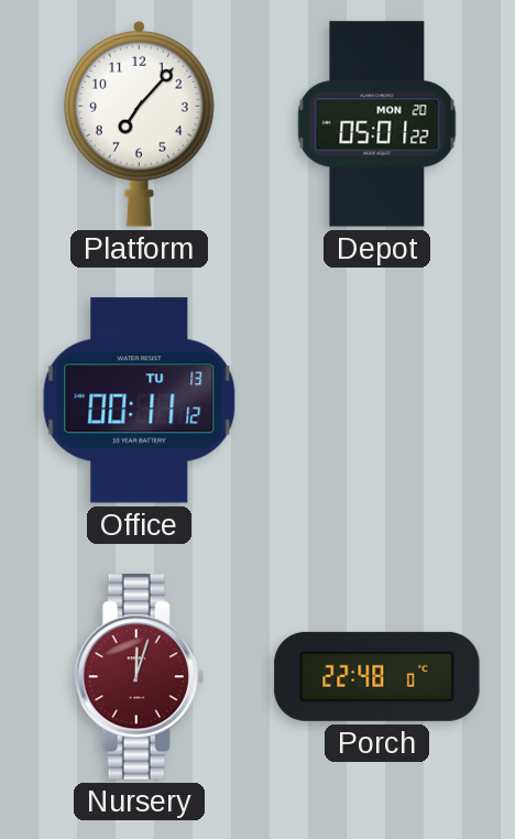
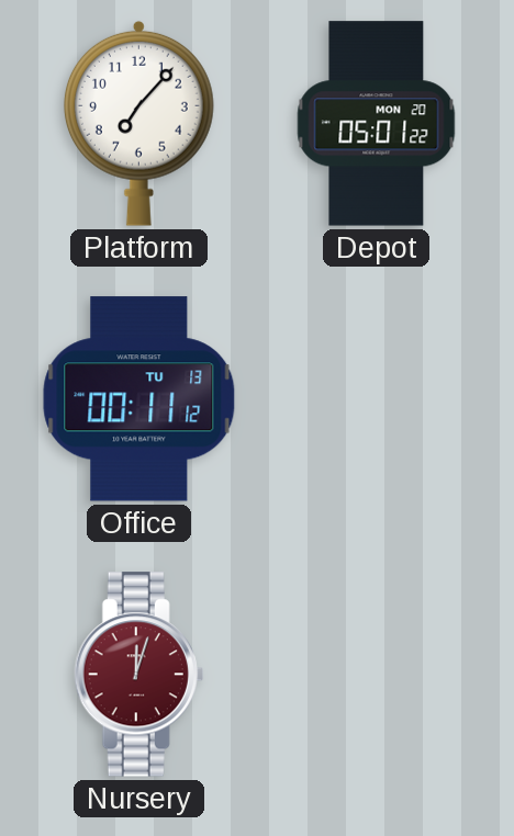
Porch: 22:48 -> none
